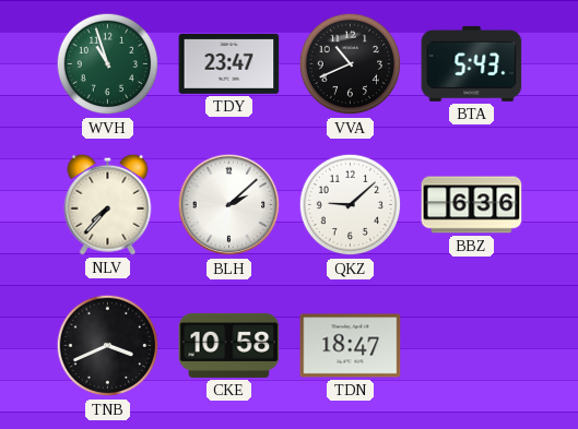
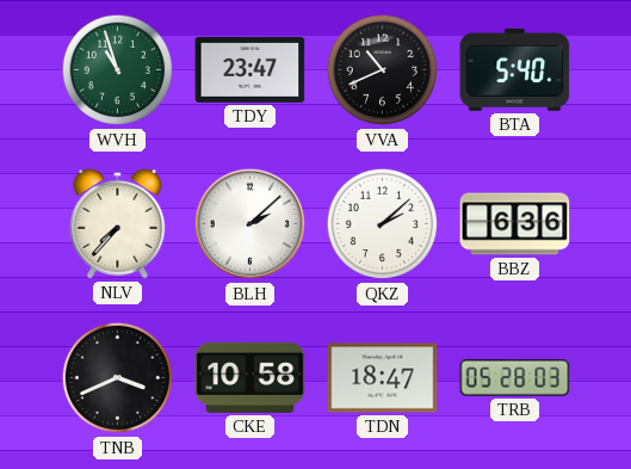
BTA: 5:43 -> 5:40
QKZ: 9:08 -> 2:08
TRB: none -> 05:28
